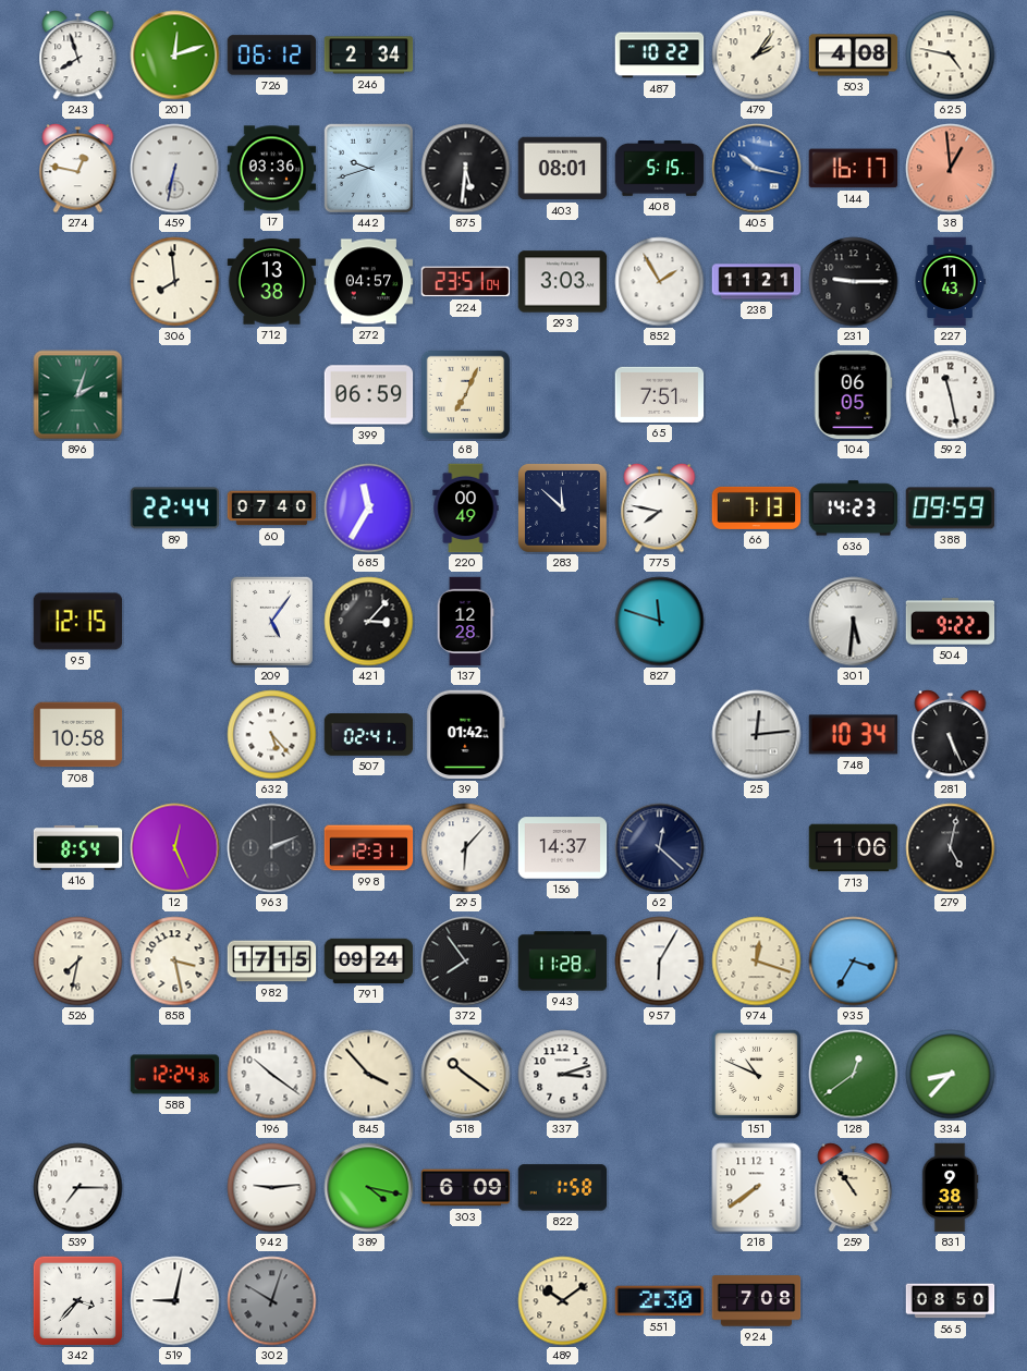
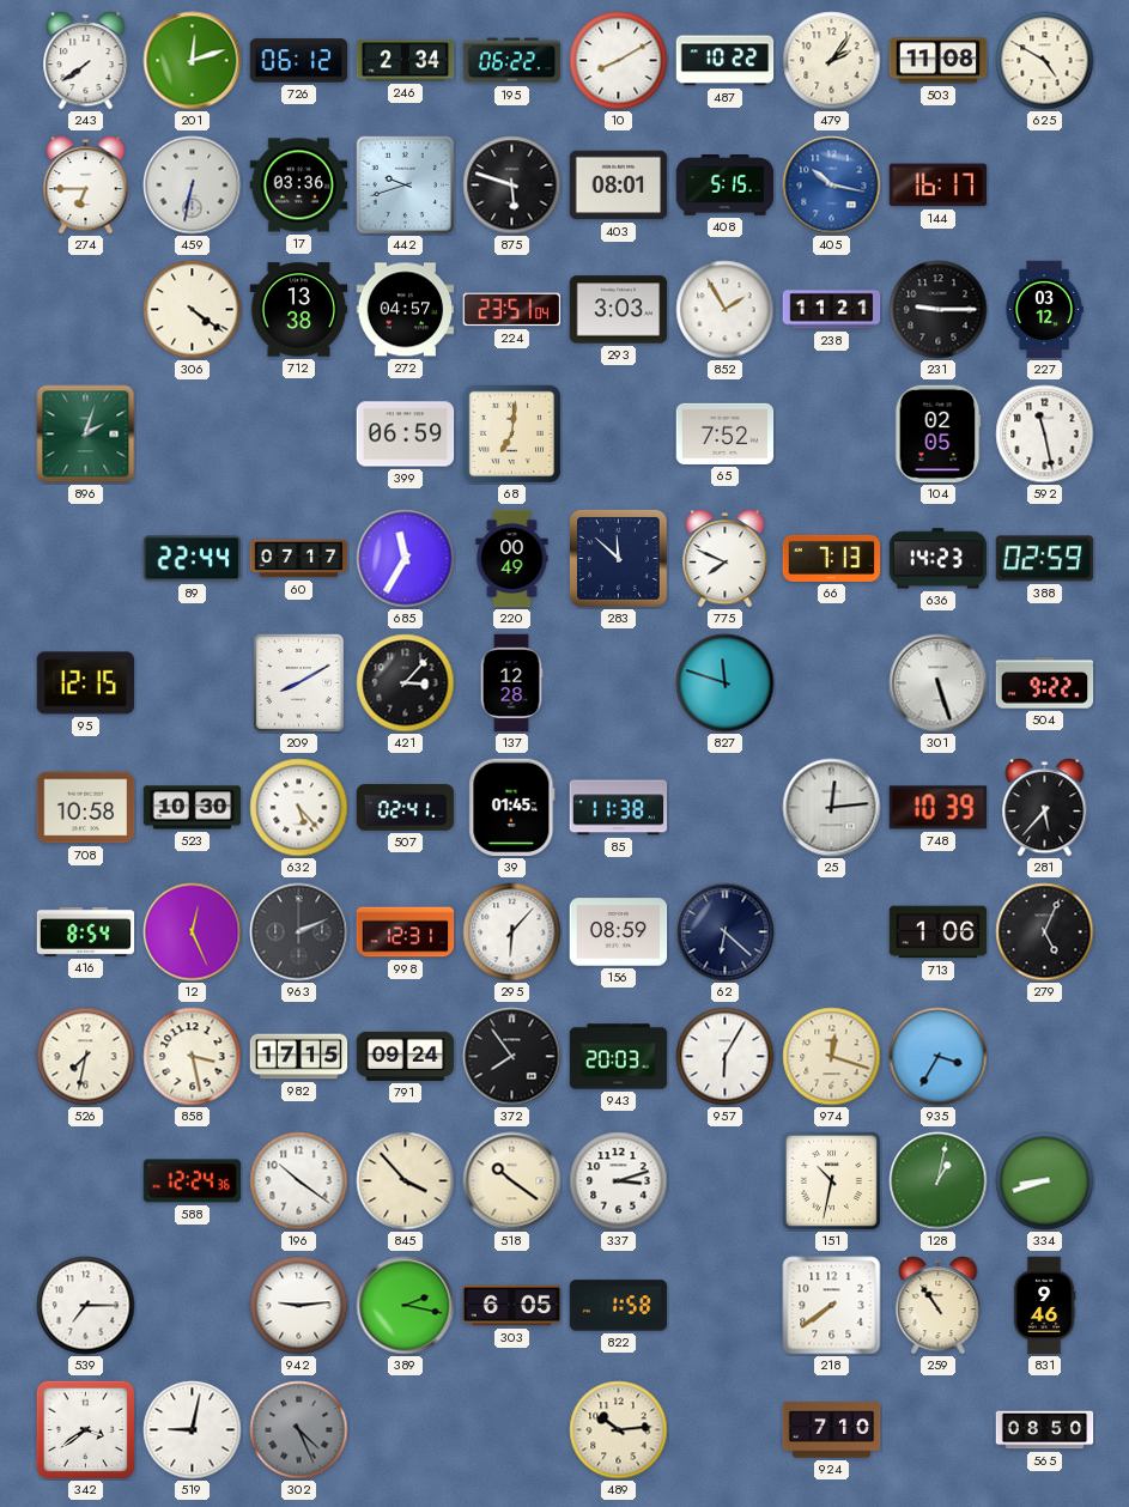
243: 7:57 -> 7:39
195: none -> 06:22
10: none -> 8:10
503: 4:08 -> 11:08
625: 4:47 -> 4:50
274: 12:47 -> 6:45
875: 5:31 -> 5:48
38: 12:59 -> none
306: 7:59 -> 4:21
227: 11:43 -> 03:12
68: 7:04 -> 7:01
65: 7:51 -> 7:52
104: 06:05 -> 02:05
60: 07:40 -> 07:17
775: 7:47 -> 7:49
388: 09:59 -> 02:59
209: 5:06 -> 8:10
301: 5:31 -> 5:27
523: none -> 10:30
39: 01:42 -> 01:45
85: none -> 11:38
748: 10:34 -> 10:39
281: 5:26 -> 5:37
156: 14:37 -> 08:59
62: 12:22 -> 6:22
279: 5:02 -> 5:04
943: 11:28 -> 20:03
151: 10:49 -> 10:32
128: 12:39 -> 1:02
334: 8:37 -> 8:42
389: 4:17 -> 2:17
303: 6:09 -> 6:05
831: 9:38 -> 9:46
342: 3:37 -> 3:39
302: 10:03 -> 4:26
489: 10:09 -> 10:14
551: 2:30 -> none
924: 7:08 -> 7:10
